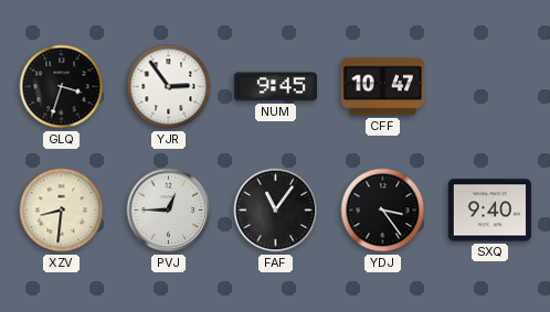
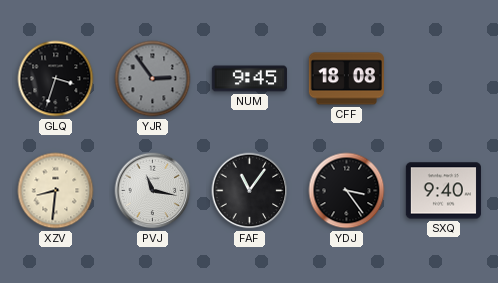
YJR dial: white -> grey
CFF: 10:47 -> 18:08
PVJ: 12:45 -> 11:17
